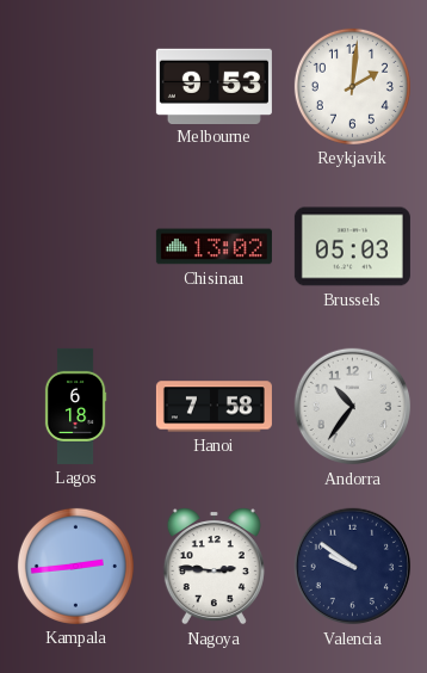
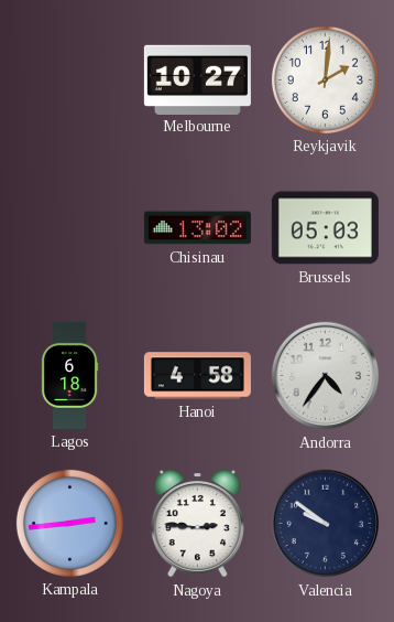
Melbourne: 9:53 -> 10:27
Hanoi: 7:58 -> 4:58
Andorra: 10:36 -> 4:36
